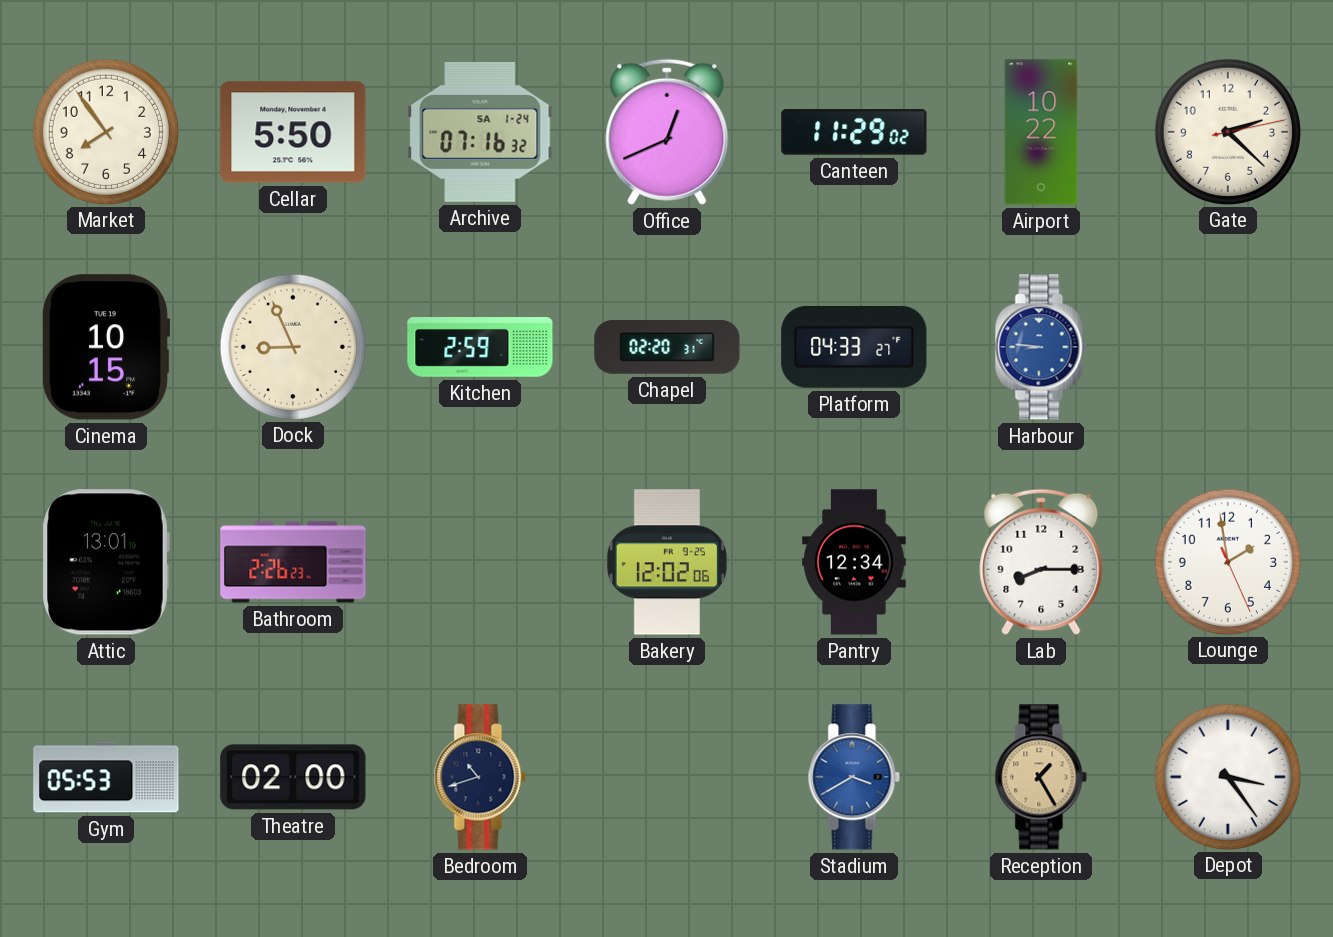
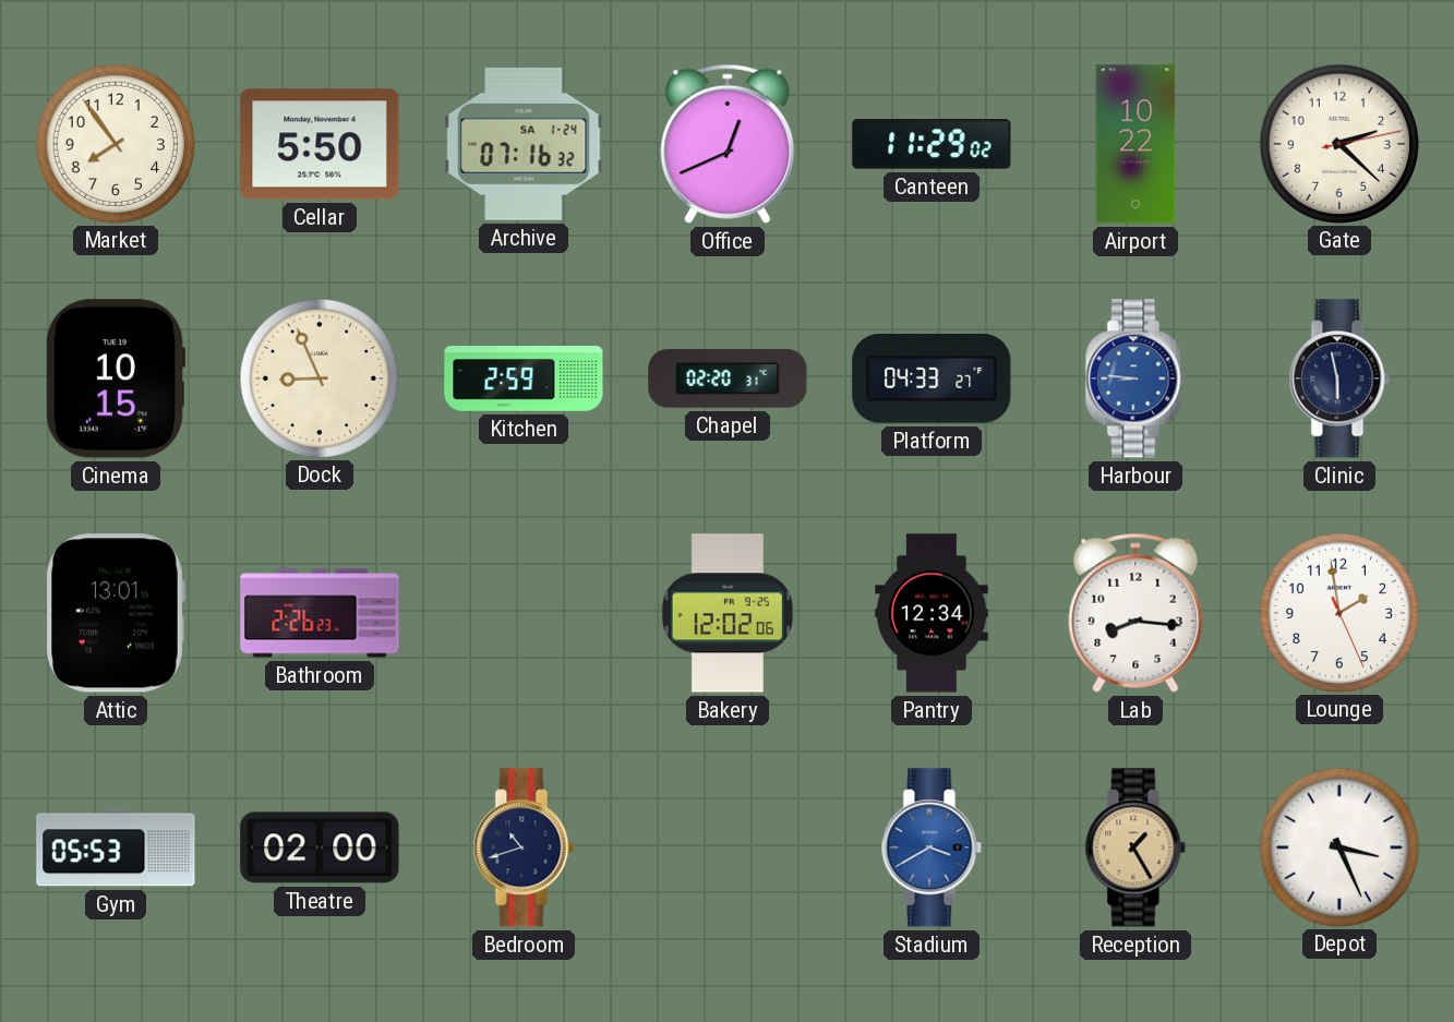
Clinic: none -> 5:58
Lab: 8:15 -> 8:16
Depot: 3:24 -> 3:26
